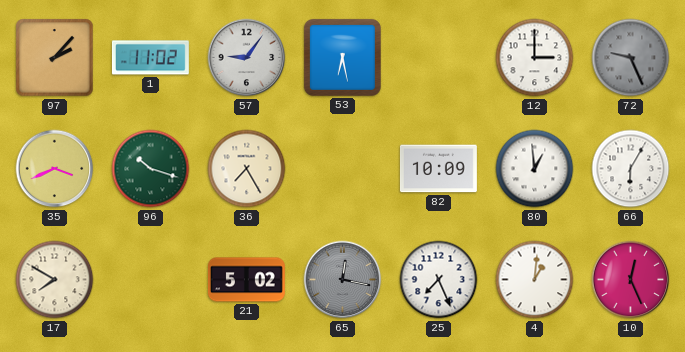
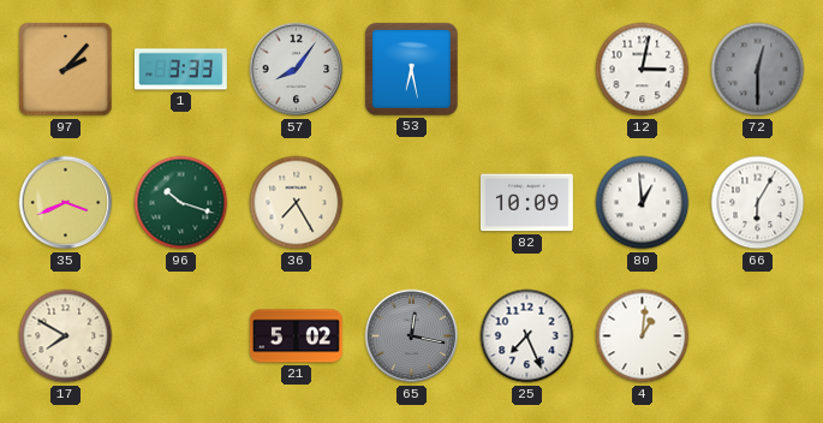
1: 11:02 -> 3:33
57: 9:06 -> 8:06
12: 3:00 -> 3:02
72: 9:26 -> 12:30
10: 12:26 -> none
